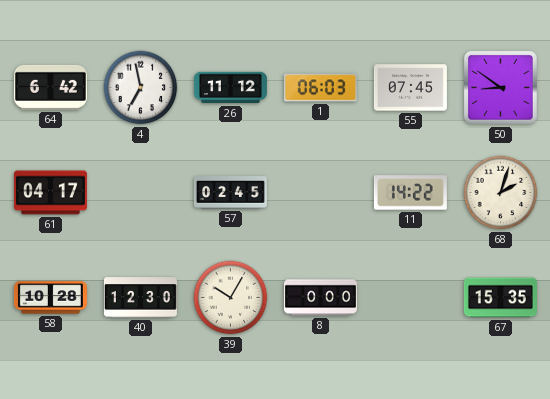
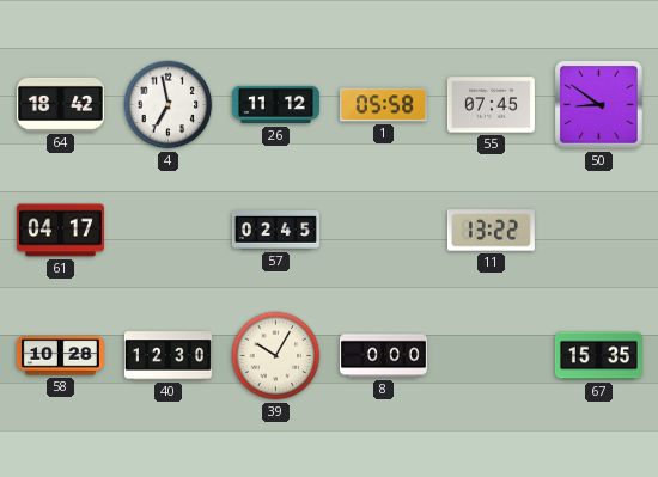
64: 6:42 -> 18:42
1: 06:03 -> 05:58
11: 14:22 -> 13:22
68: 2:03 -> none
